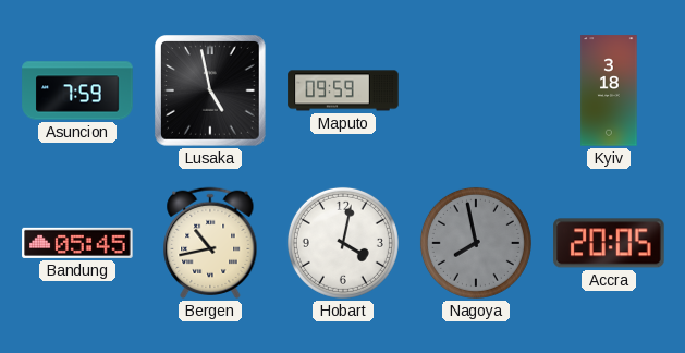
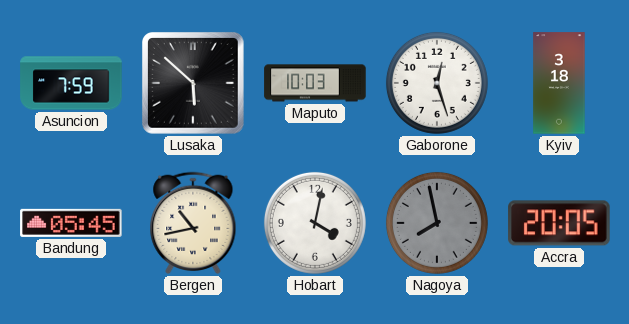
Lusaka: 4:58 -> 5:52
Maputo: 09:59 -> 10:03
Gaborone: none -> 12:27
